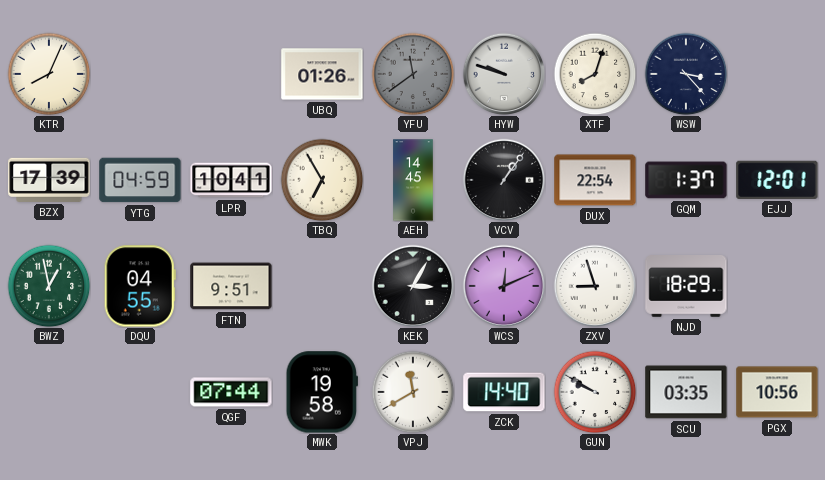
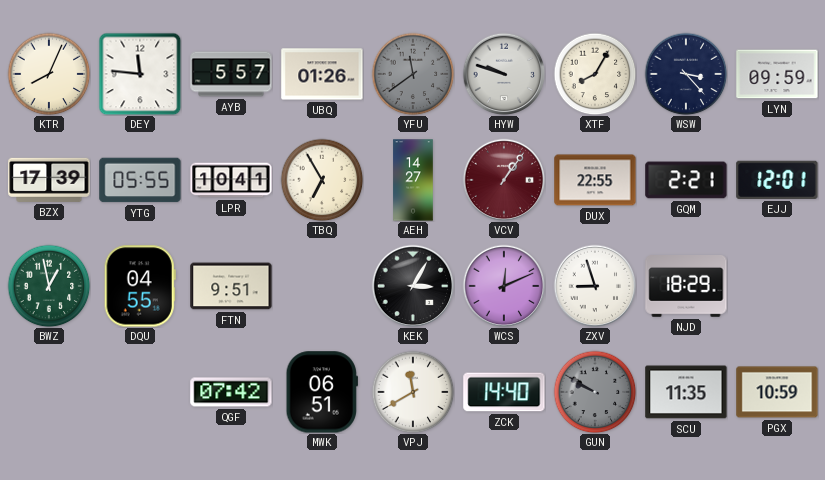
DEY: none -> 11:46
AYB: none -> 5:57
XTF: 8:03 -> 8:05
LYN: none -> 09:59
YTG: 04:59 -> 05:55
AEH: 14:45 -> 14:27
VCV dial: black -> burgundy
DUX: 22:54 -> 22:55
GQM: 1:37 -> 2:21
QGF: 07:44 -> 07:42
MWK: 19:58 -> 06:51
GUN dial: white -> grey
SCU: 03:35 -> 11:35
PGX: 10:56 -> 10:59
